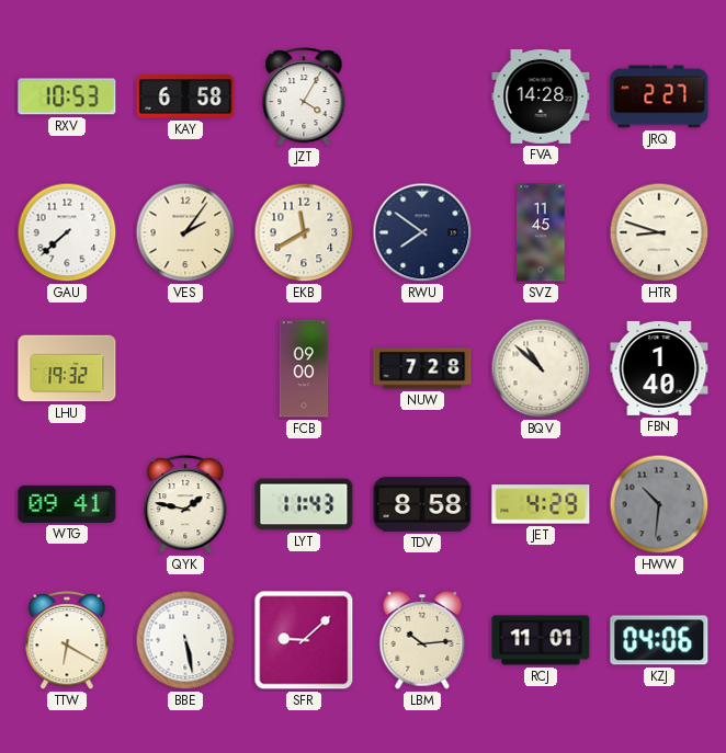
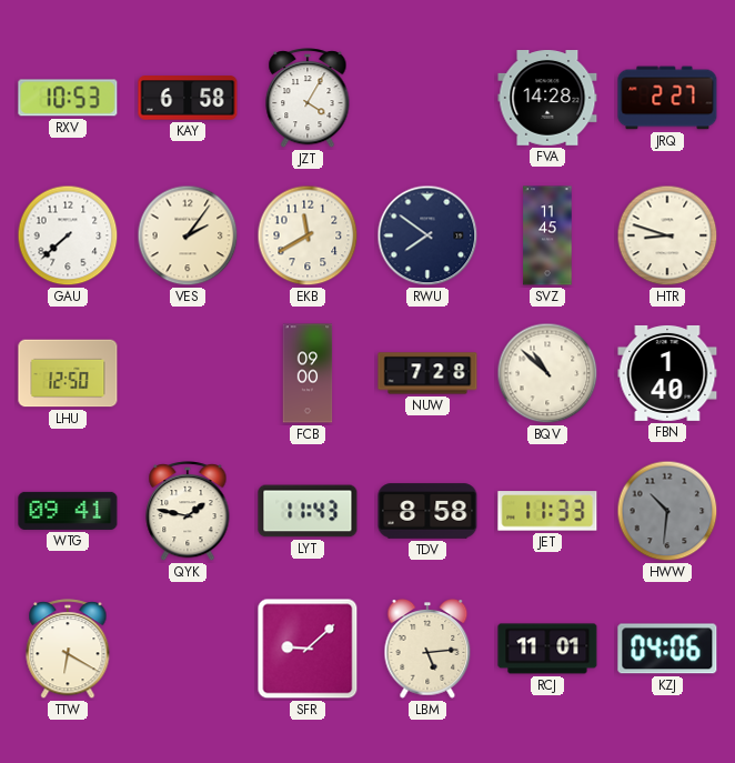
LHU: 19:32 -> 12:50
JET: 4:29 -> 11:33
BBE: 5:28 -> none
LBM: 10:14 -> 5:14
